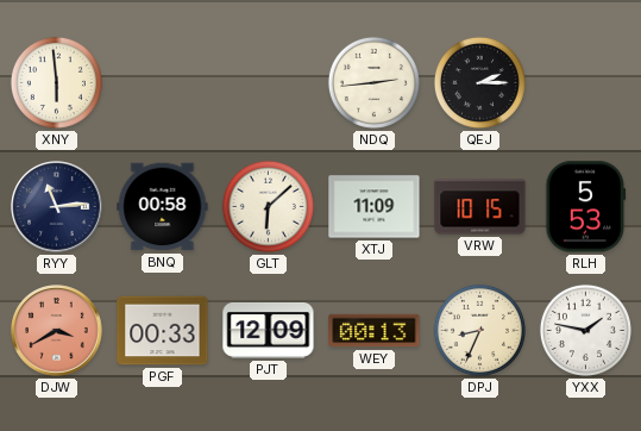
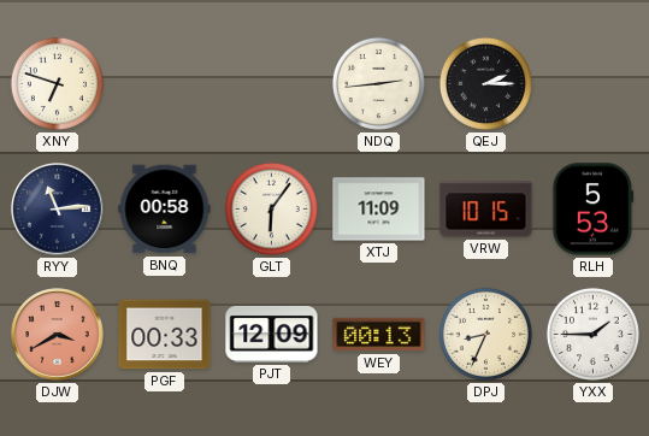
XNY: 5:59 -> 6:48
GLT: 6:08 -> 6:06
YXX: 1:47 -> 1:45
